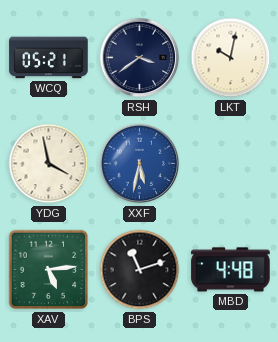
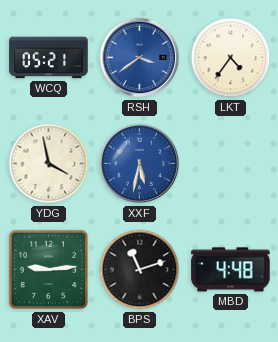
RSH dial: navy -> blue
LKT: 10:02 -> 4:36
XAV: 5:14 -> 9:14
